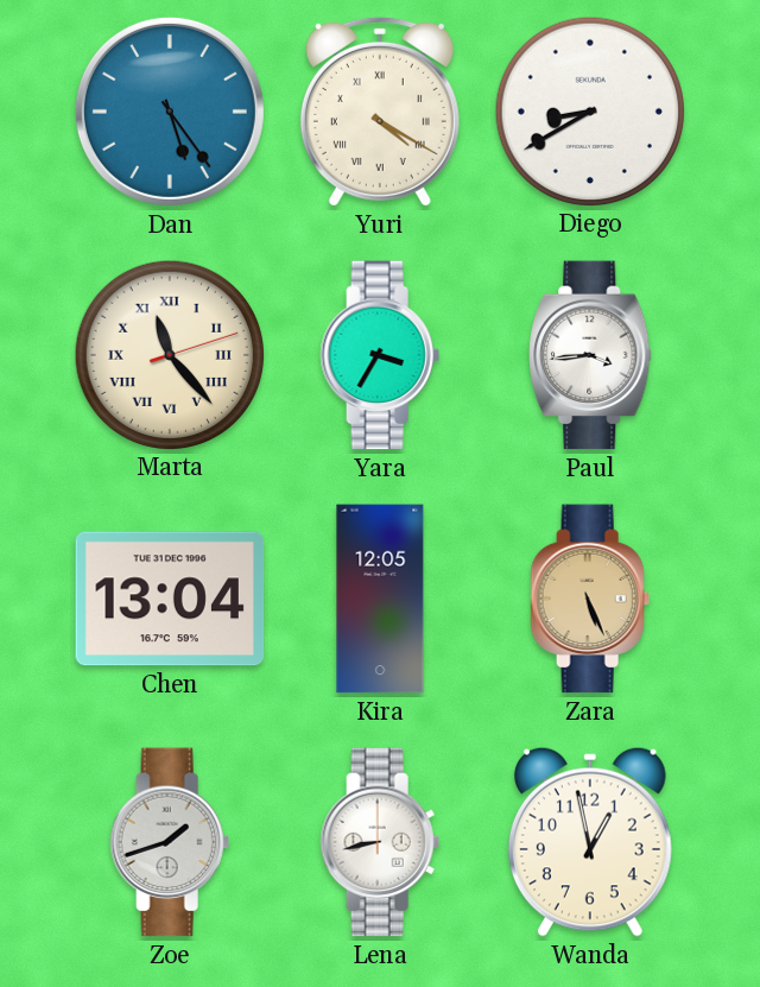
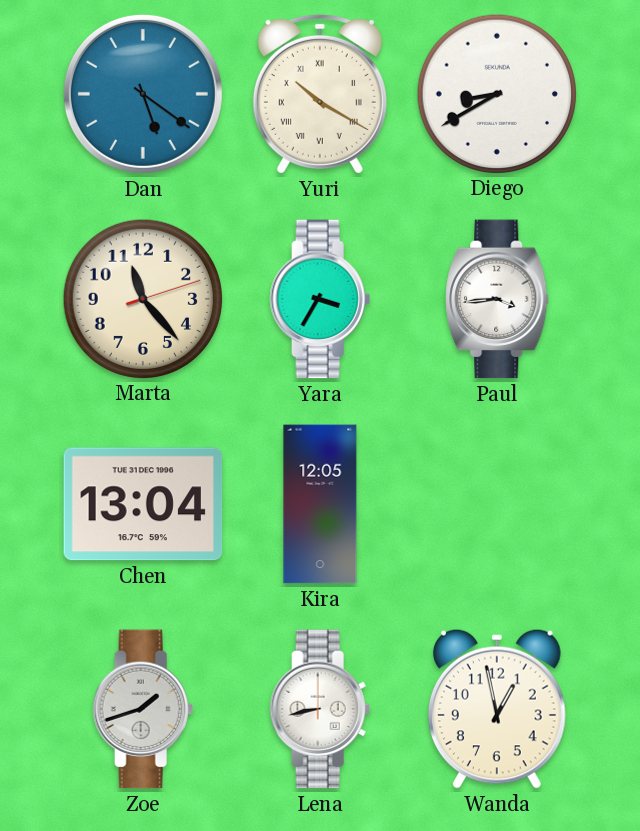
Dan: 5:24 -> 5:21
Yuri: 4:20 -> 10:20
Marta numerals: Roman -> Arabic
Zara: 5:26 -> none
